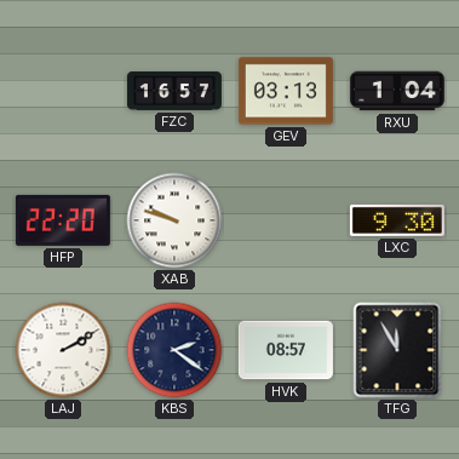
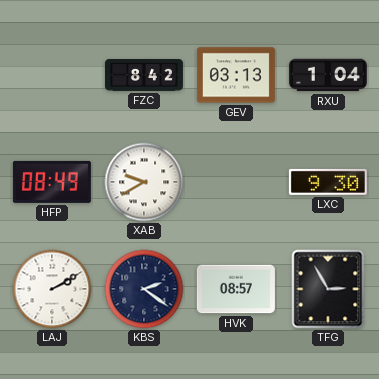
FZC: 16:57 -> 8:42
HFP: 22:20 -> 08:49
XAB: 9:48 -> 9:40
TFG: 11:55 -> 2:55
